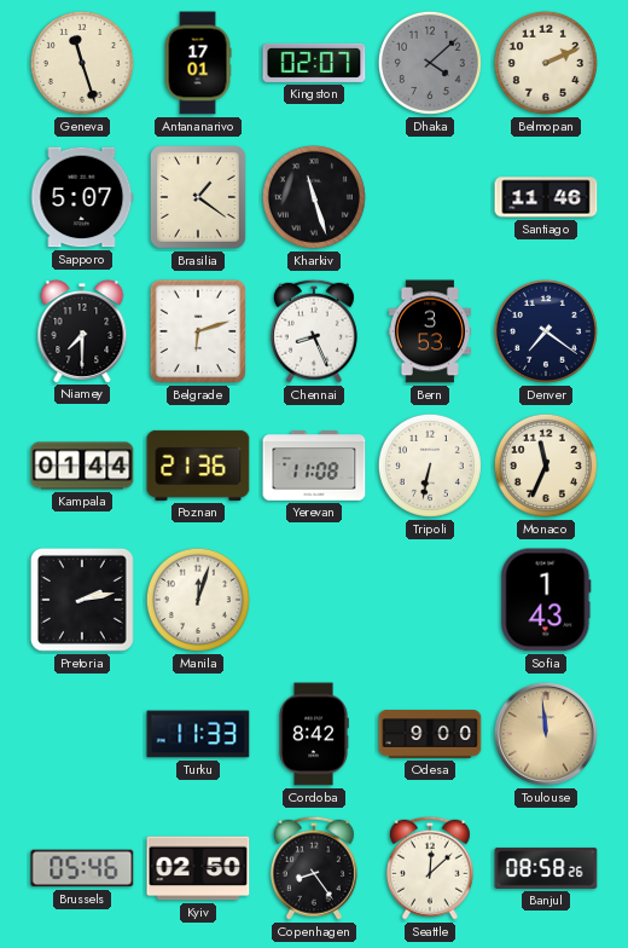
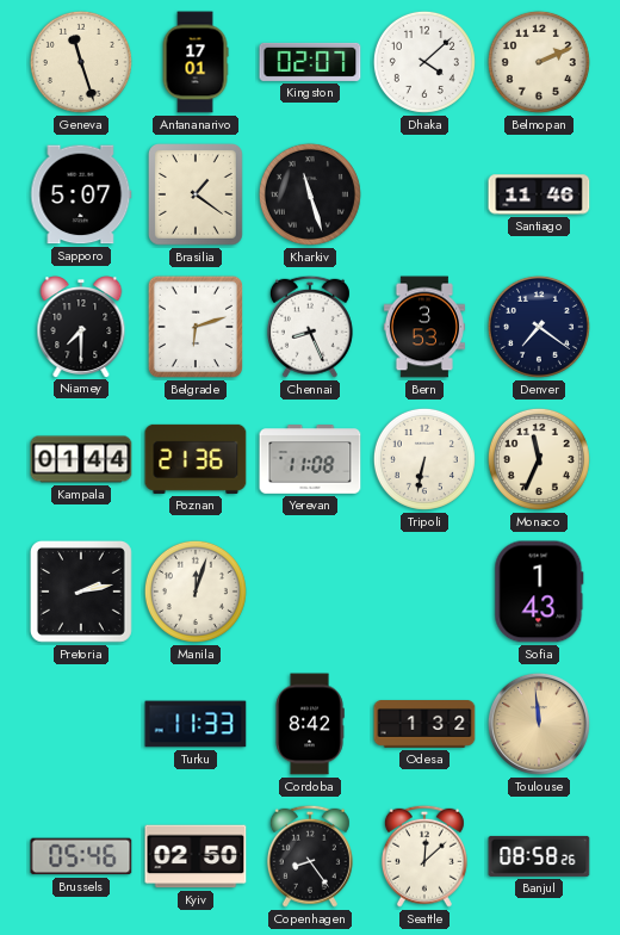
Dhaka dial: grey -> white
Odesa: 9:00 -> 1:32
